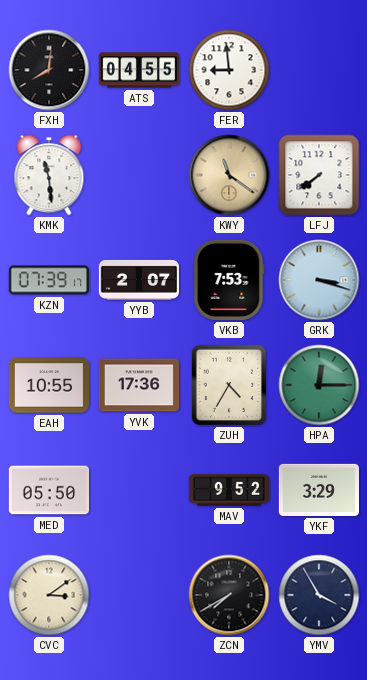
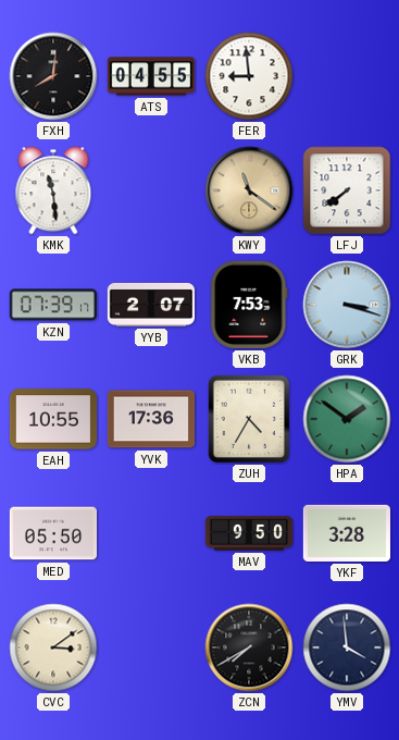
HPA: 12:15 -> 1:51
MAV: 9:52 -> 9:50
YKF: 3:29 -> 3:28
YMV: 3:55 -> 3:59
